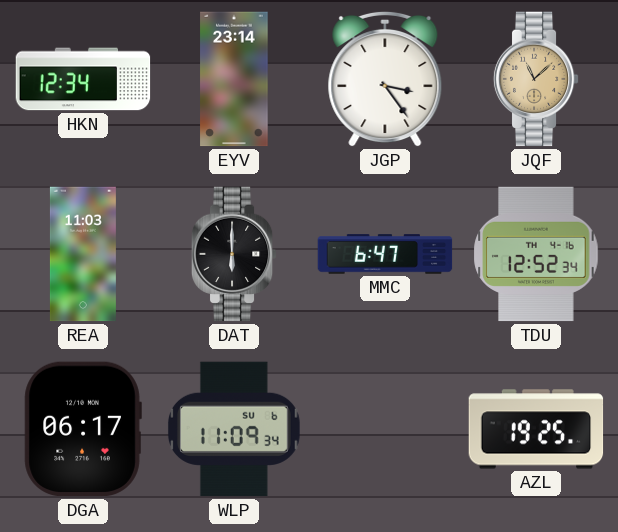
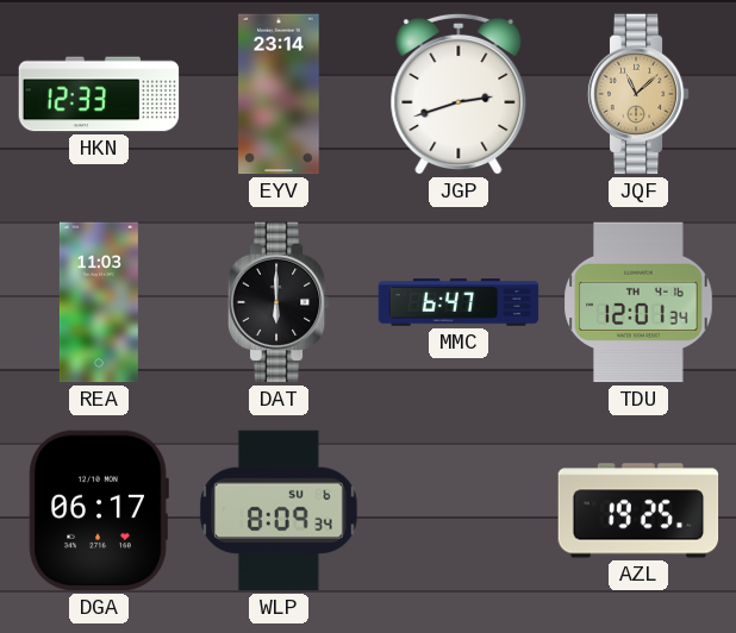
HKN: 12:34 -> 12:33
JGP: 3:24 -> 2:42
TDU: 12:52 -> 12:01
WLP: 11:09 -> 8:09
